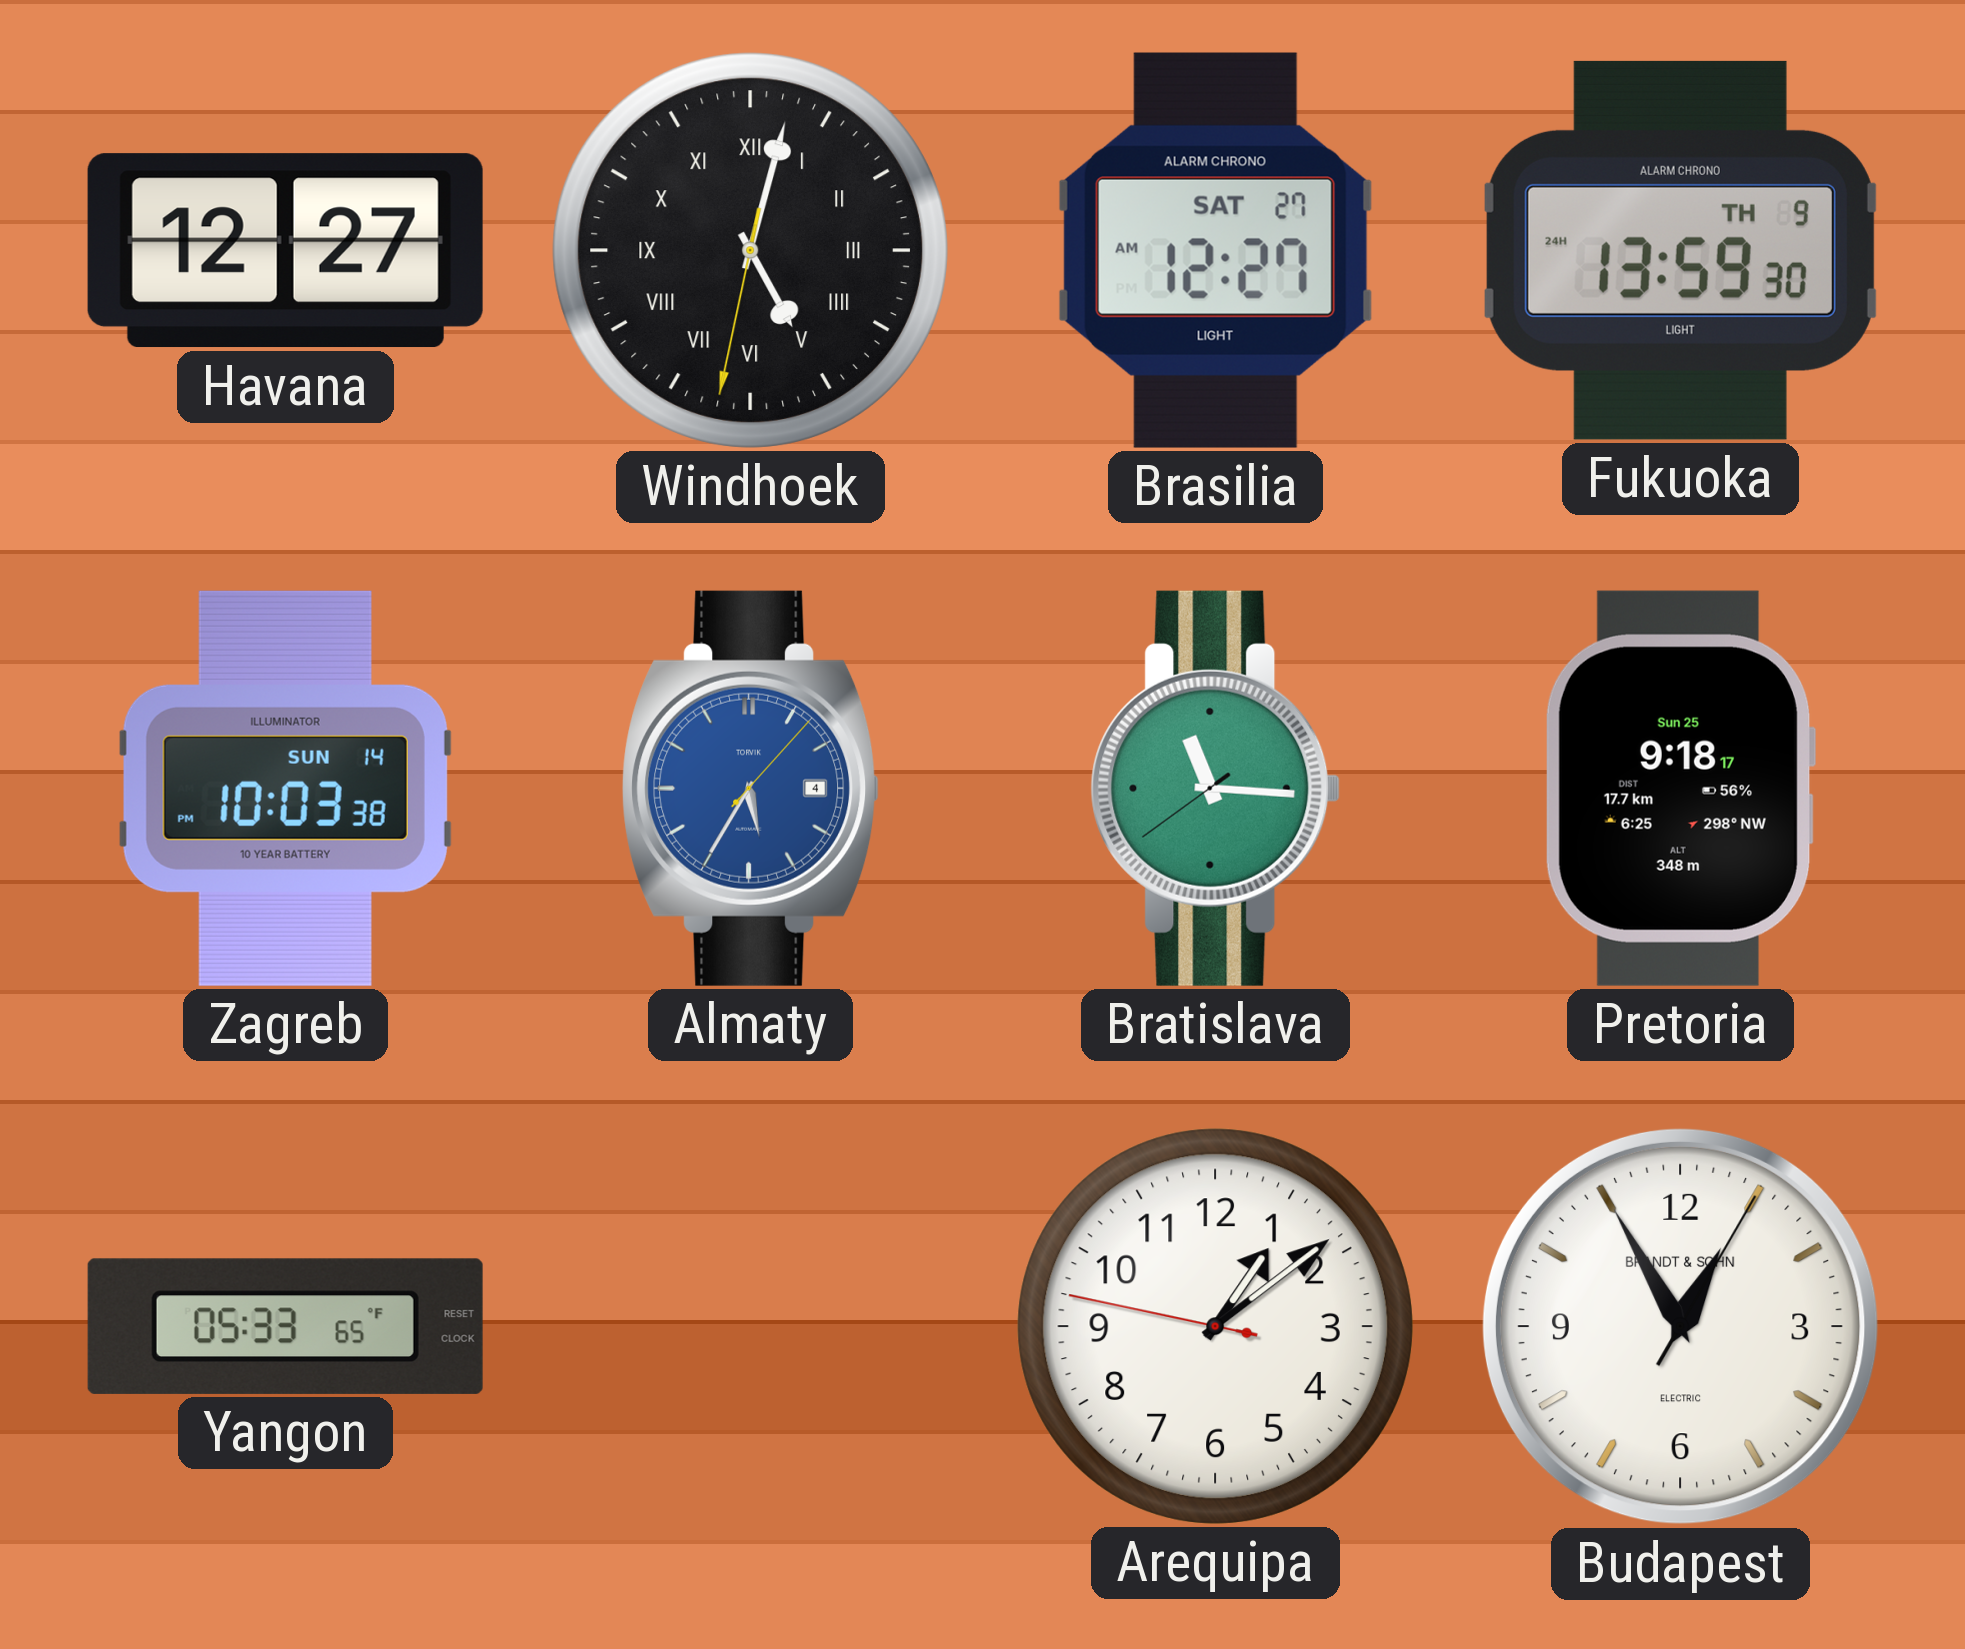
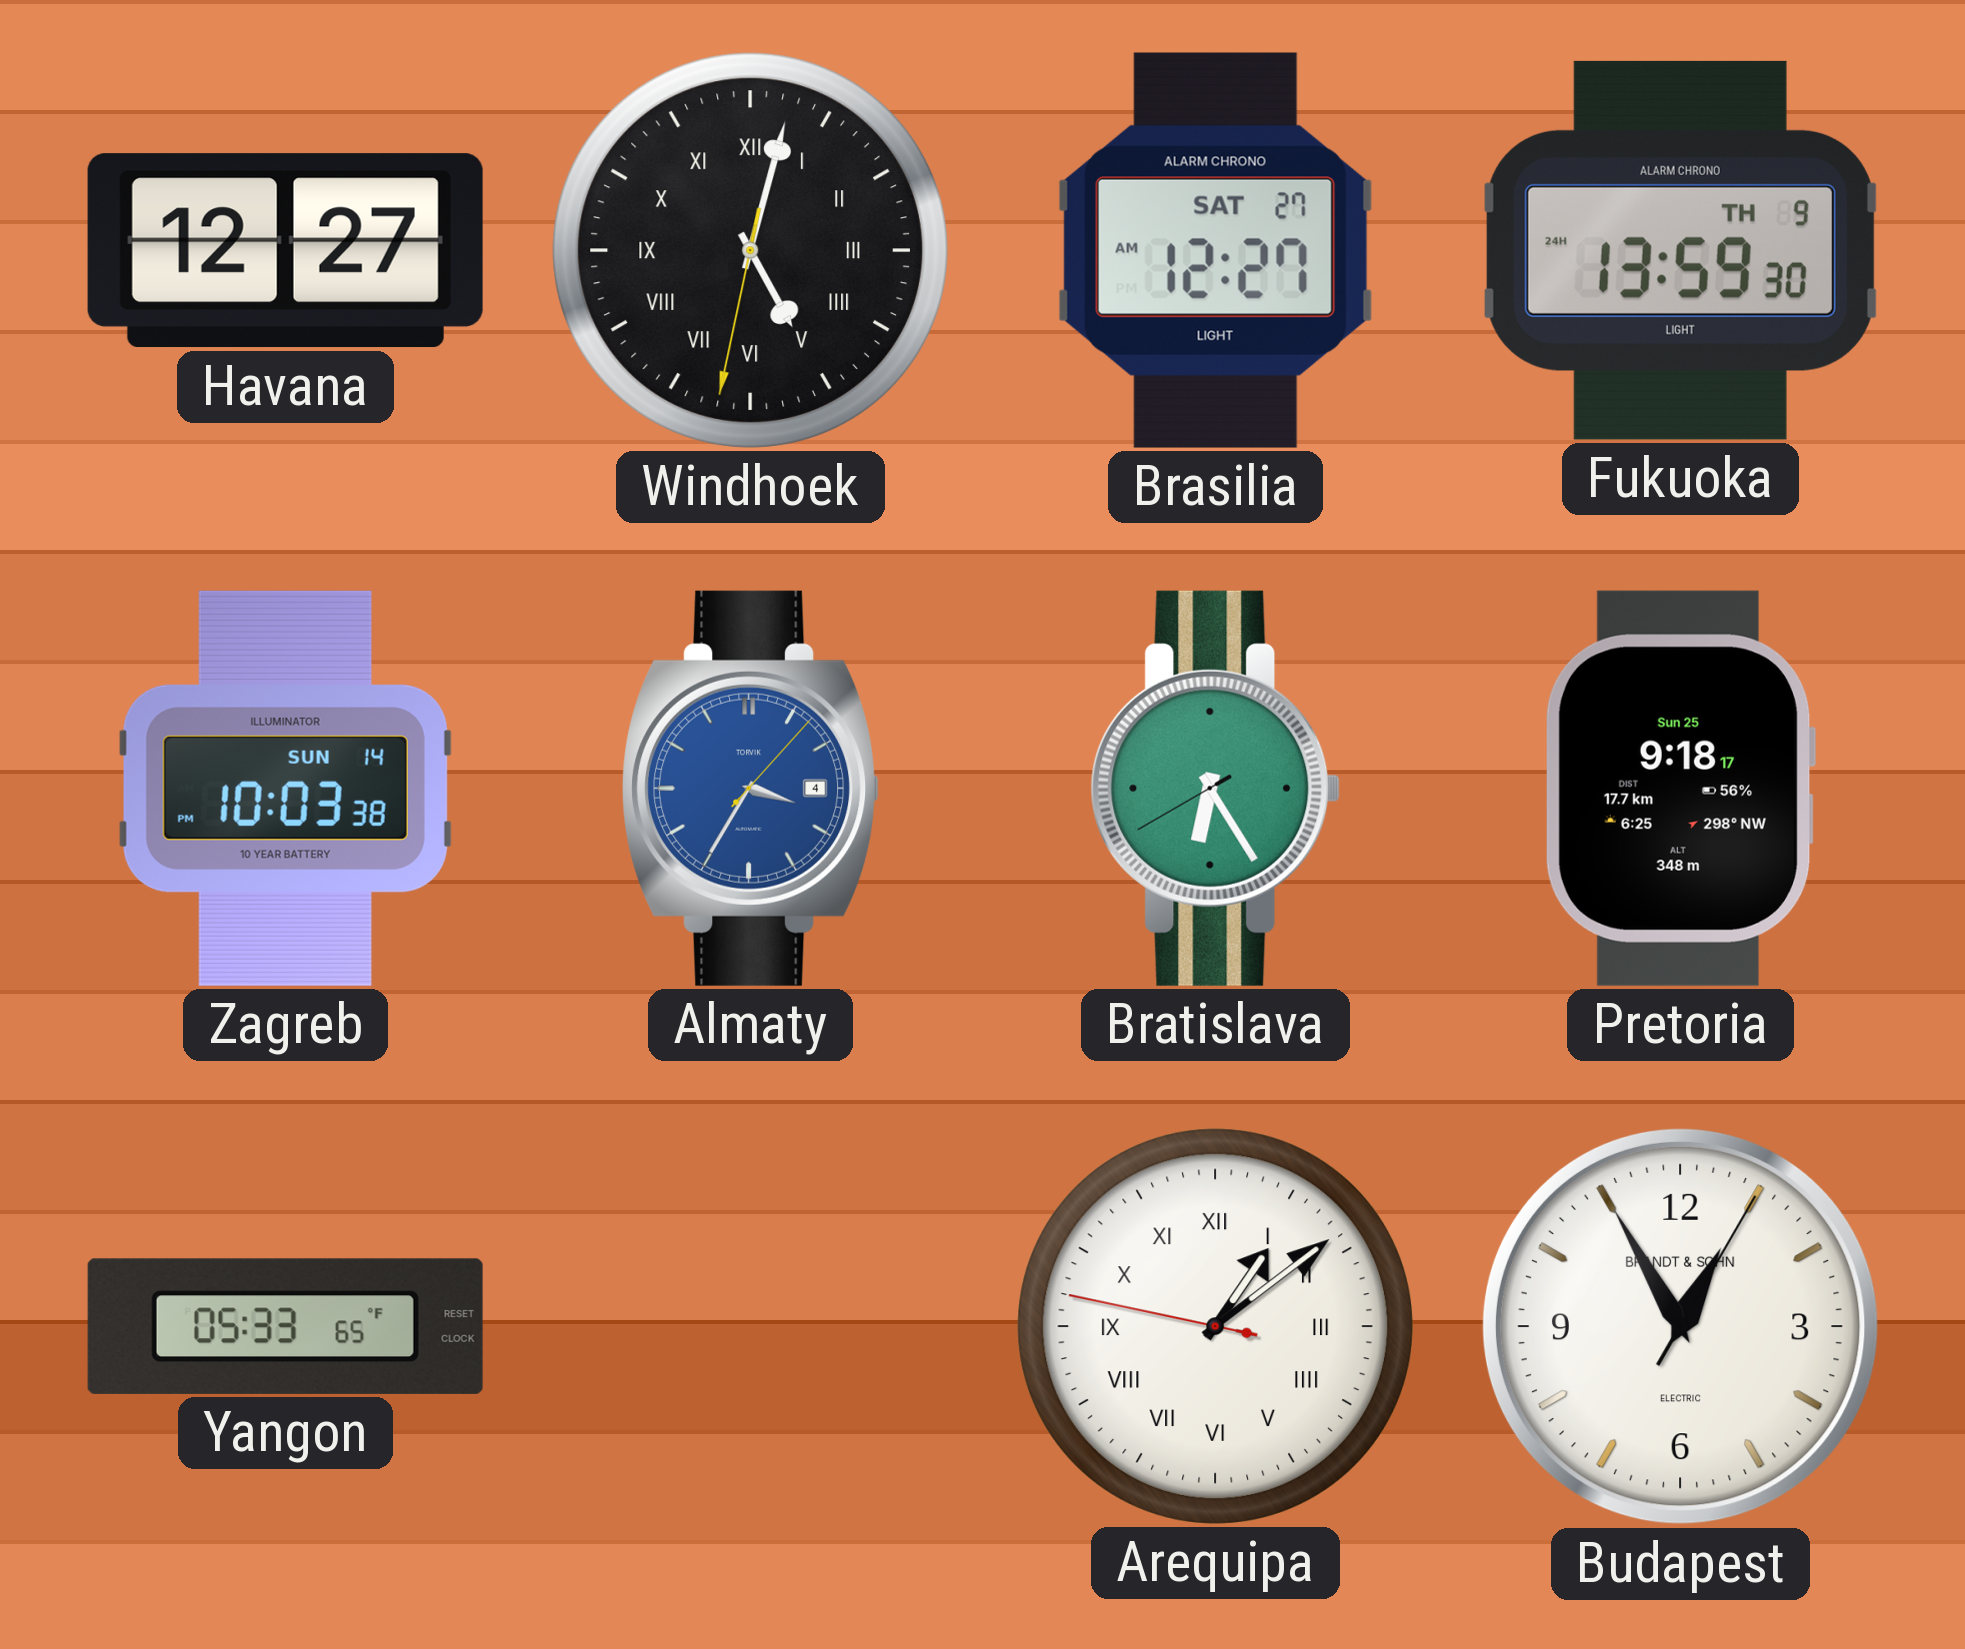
Almaty: 5:35 -> 3:35
Bratislava: 11:15 -> 6:24
Arequipa numerals: Arabic -> Roman
